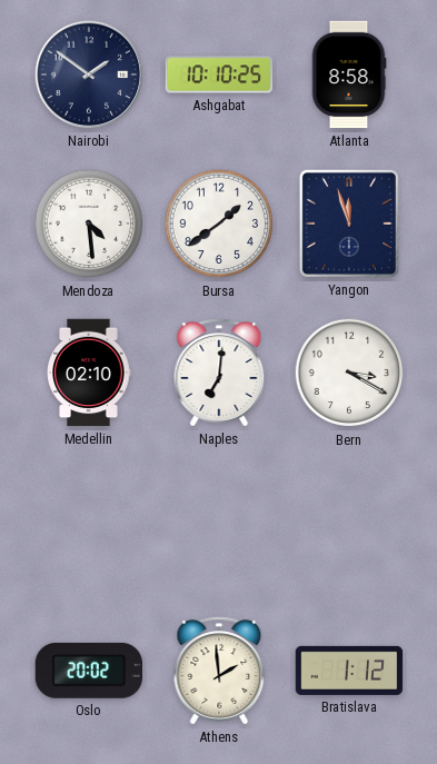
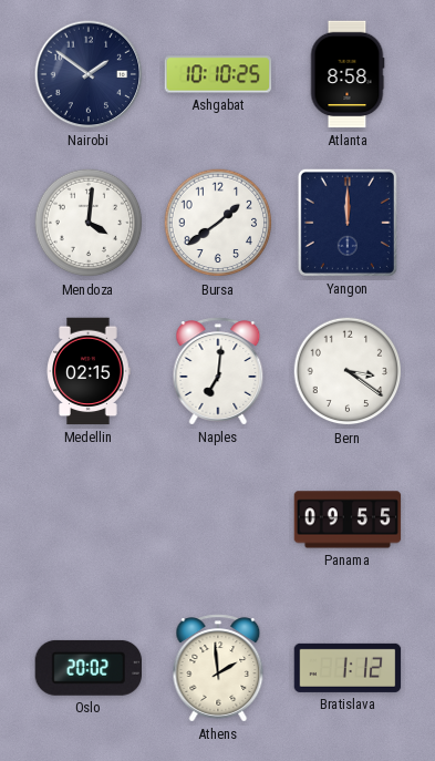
Mendoza: 4:29 -> 4:01
Yangon: 11:57 -> 12:00
Medellin: 02:10 -> 02:15
Bern: 3:20 -> 3:21
Panama: none -> 09:55
